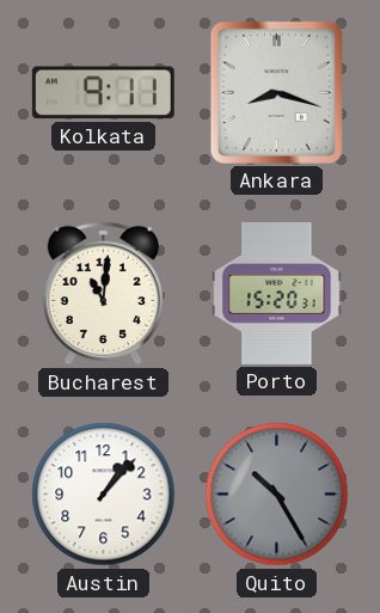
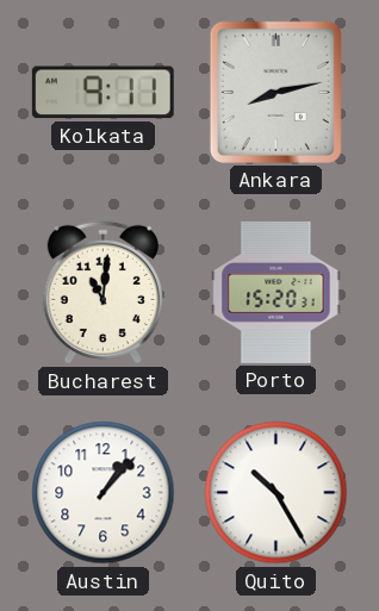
Ankara: 8:18 -> 8:13
Quito dial: grey -> white
